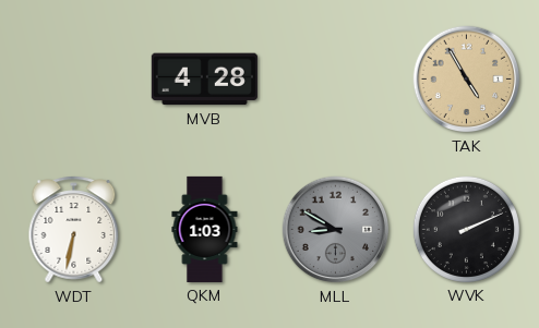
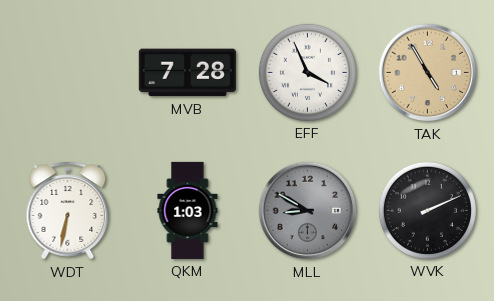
MVB: 4:28 -> 7:28
EFF: none -> 3:56
